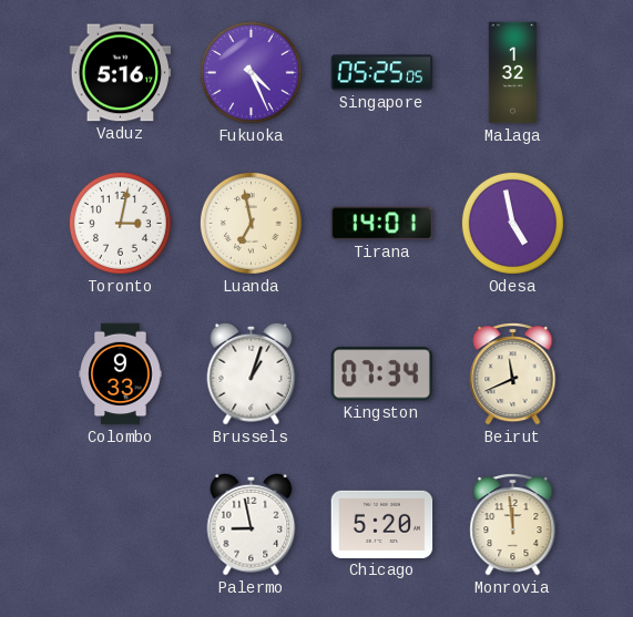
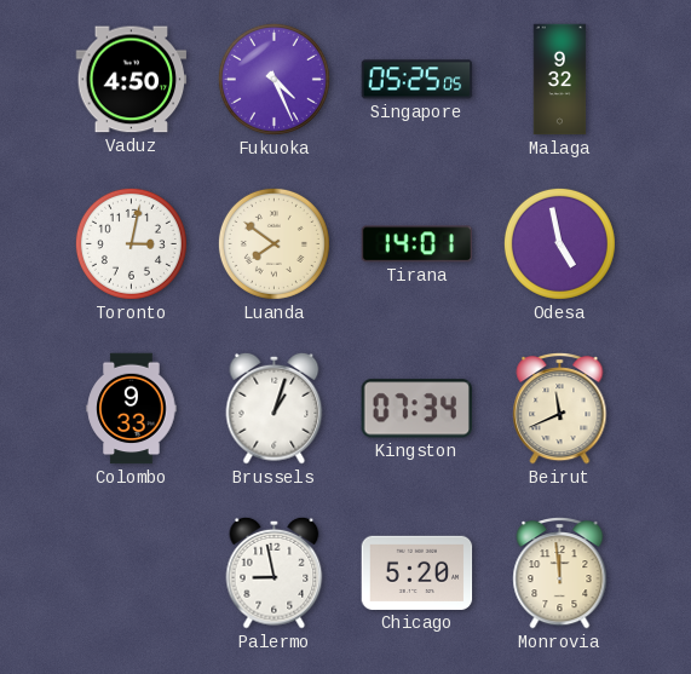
Vaduz: 5:16 -> 4:50
Malaga: 1:32 -> 9:32
Luanda: 6:58 -> 7:51
